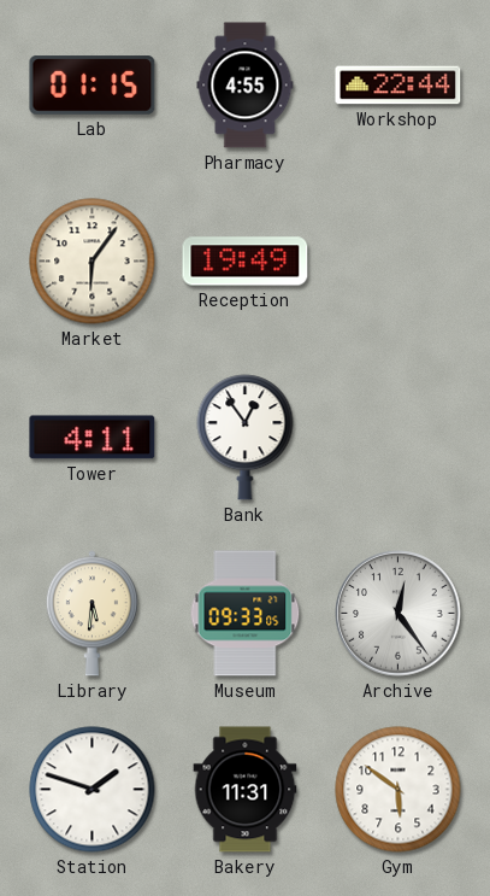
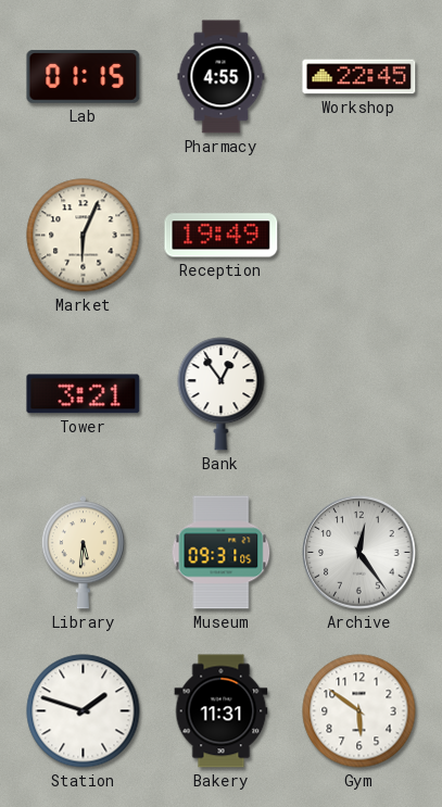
Workshop: 22:44 -> 22:45
Market: 6:06 -> 6:04
Tower: 4:11 -> 3:21
Museum: 09:33 -> 09:31
